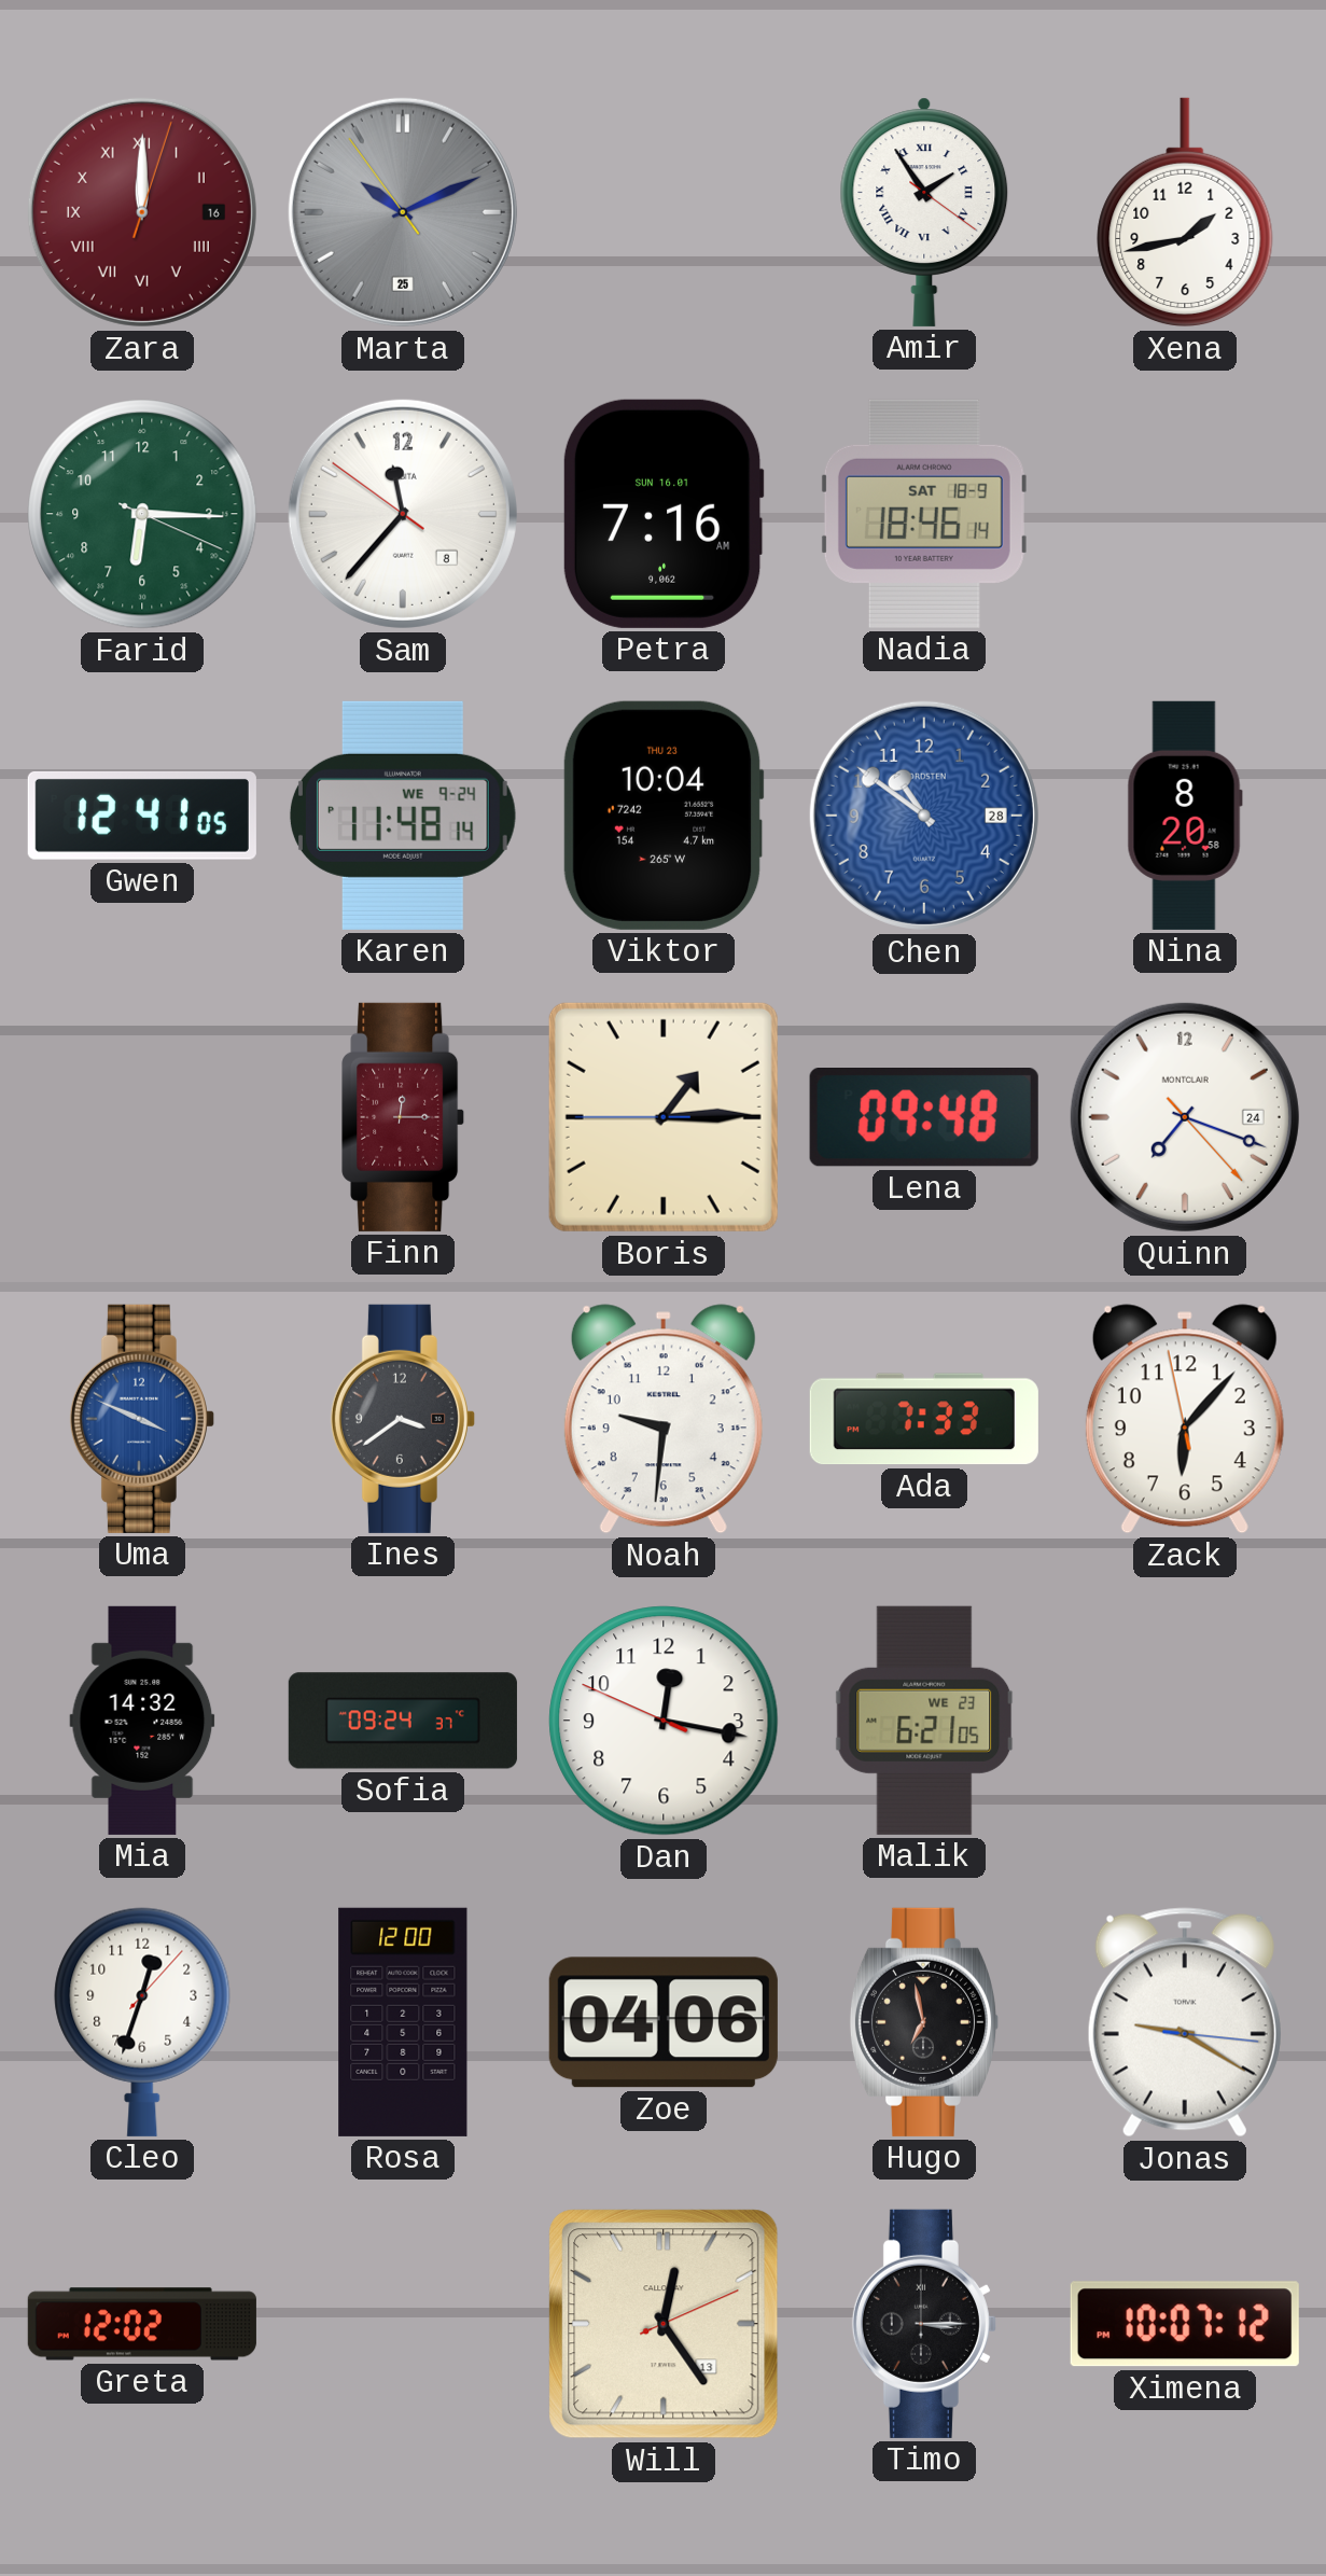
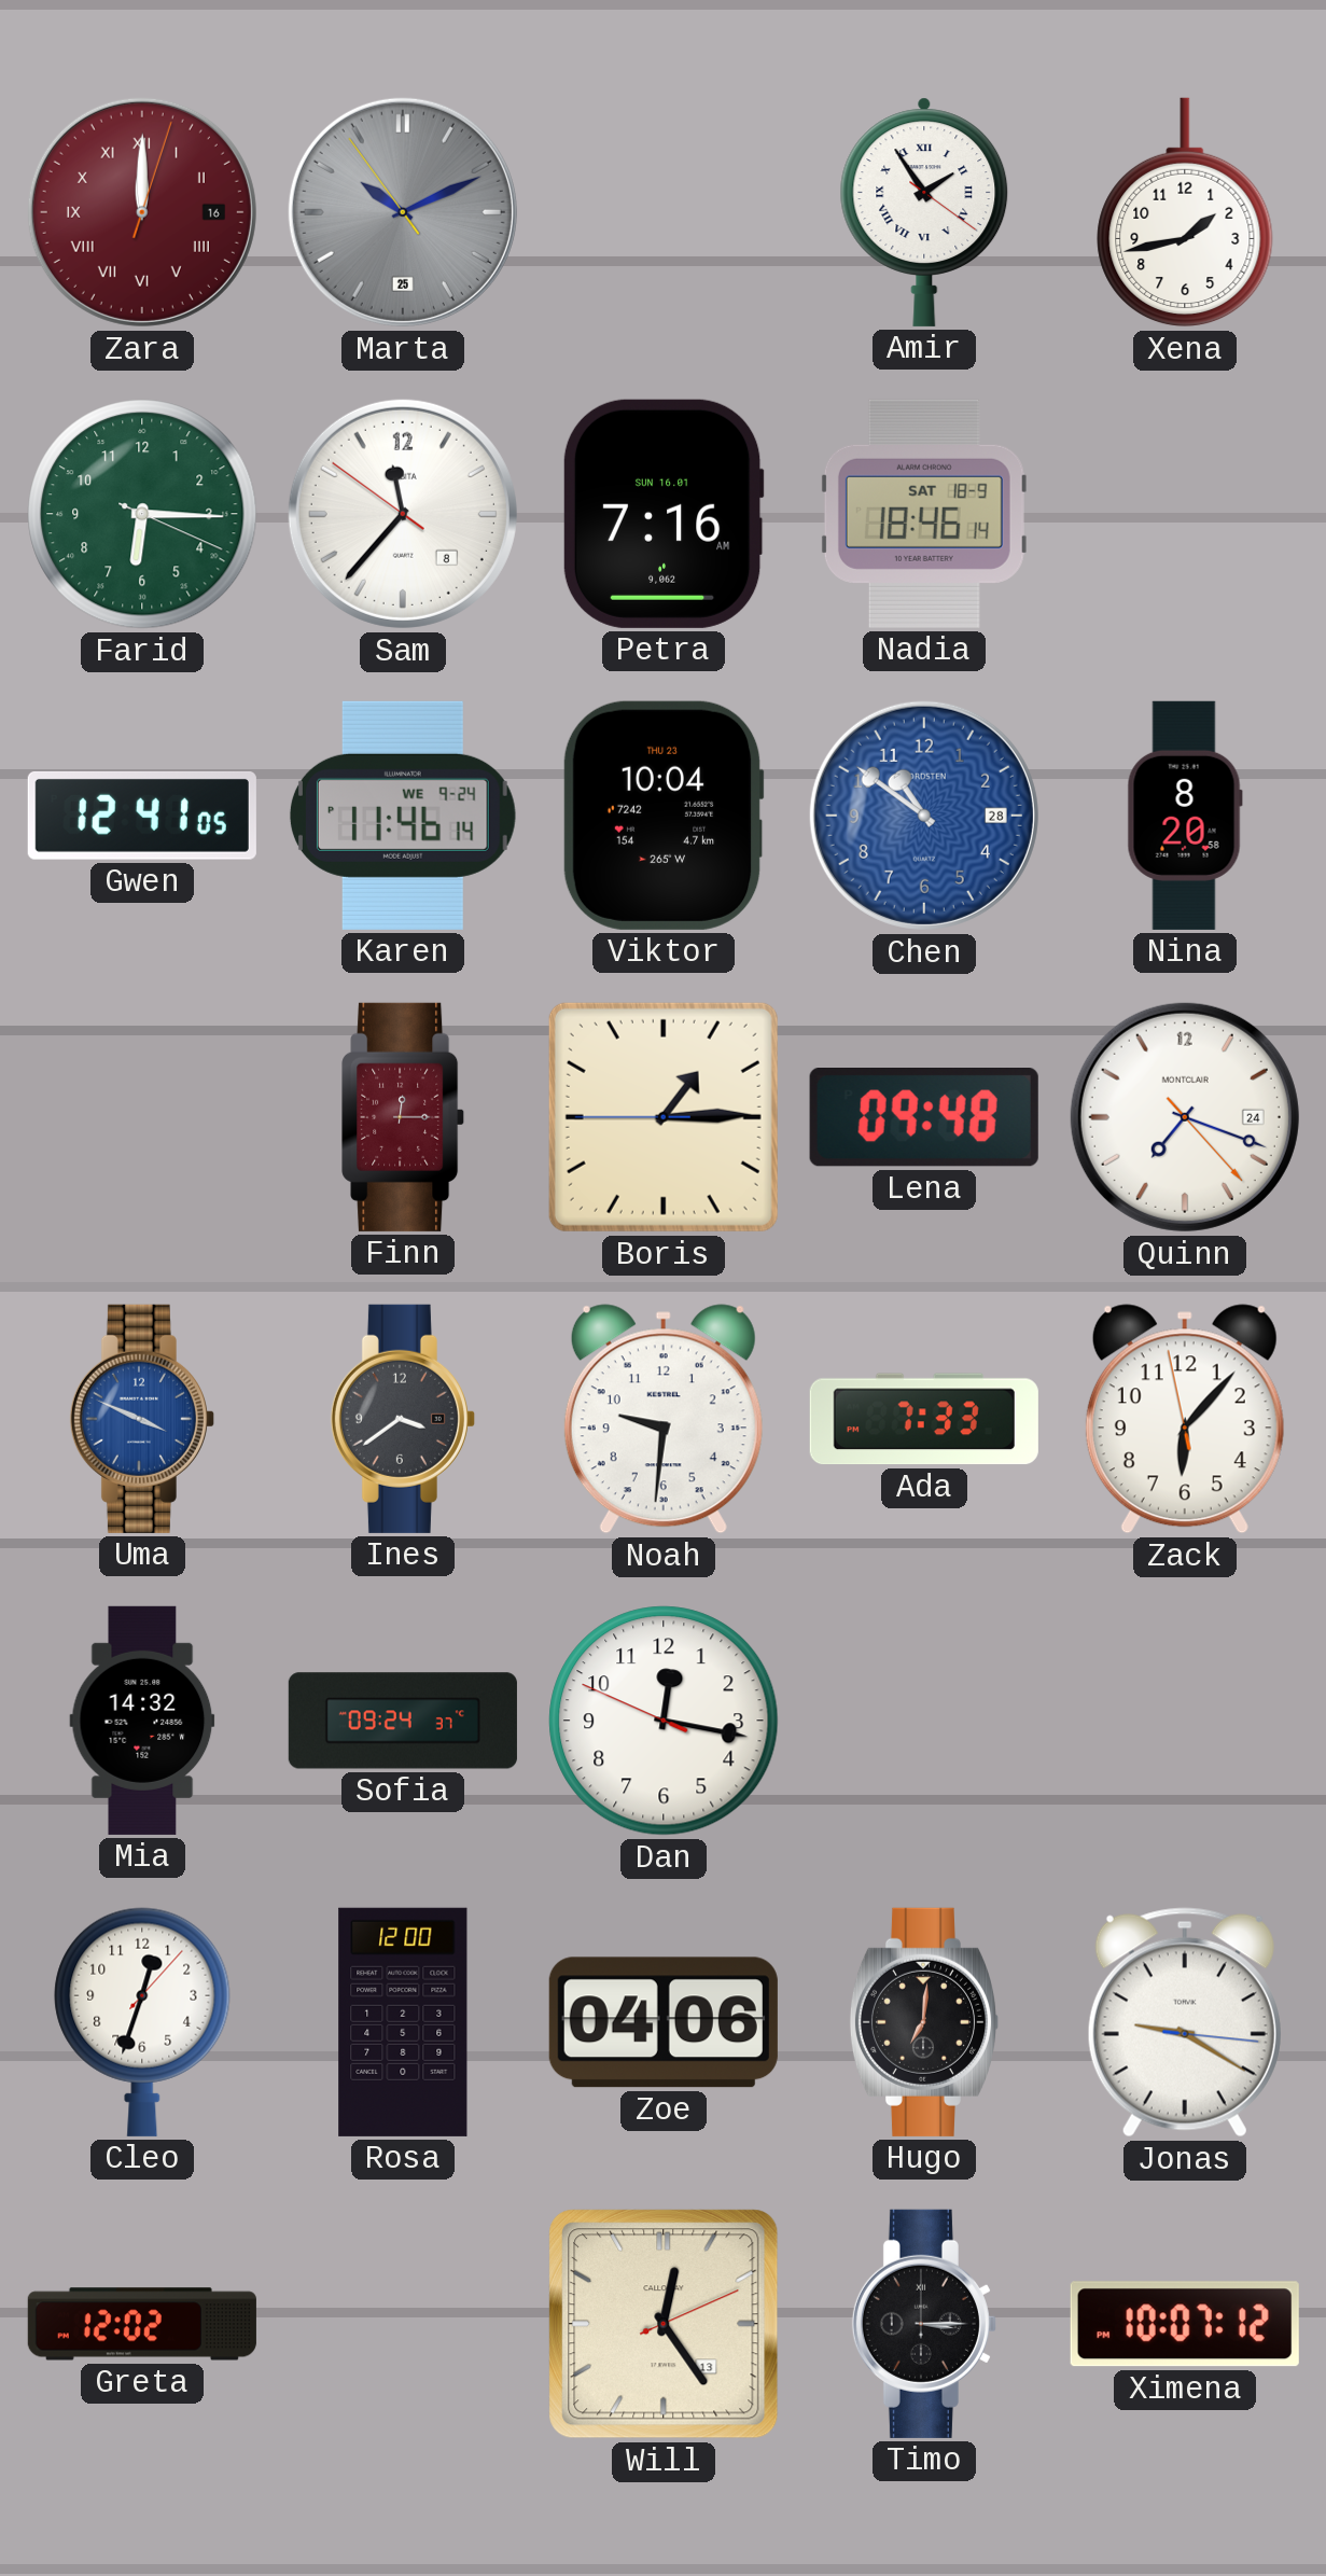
Karen: 11:48 -> 11:46
Malik: 6:21 -> none
Hugo: 6:58 -> 7:01
